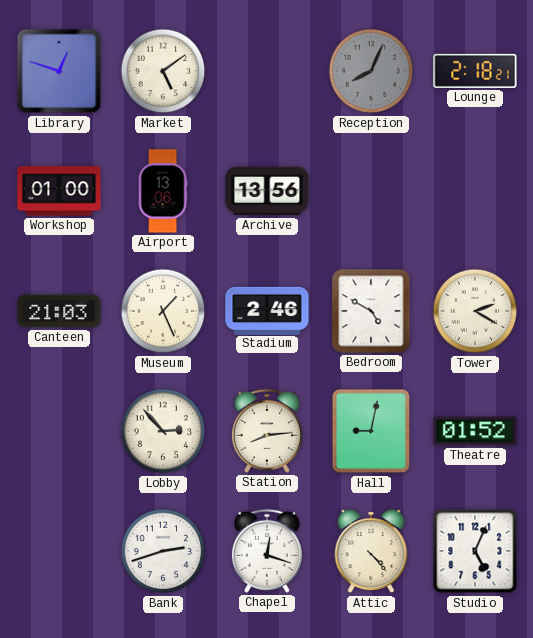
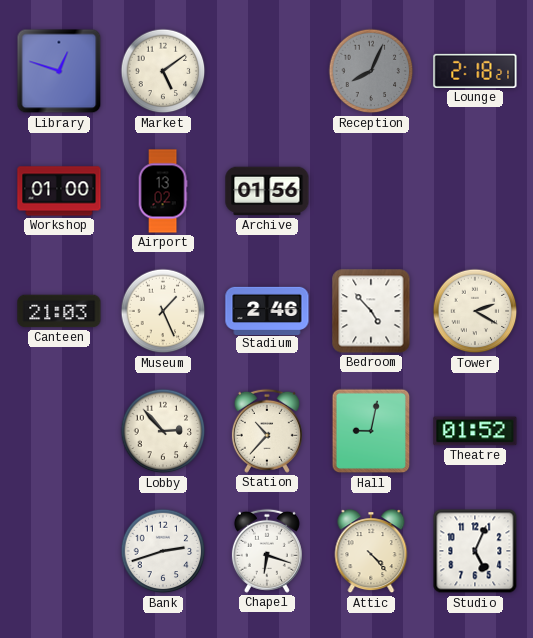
Airport: 13:06 -> 13:02
Archive: 13:56 -> 01:56
Bedroom: 4:50 -> 4:53
Station: 8:14 -> 10:37
Chapel: 12:18 -> 6:18
